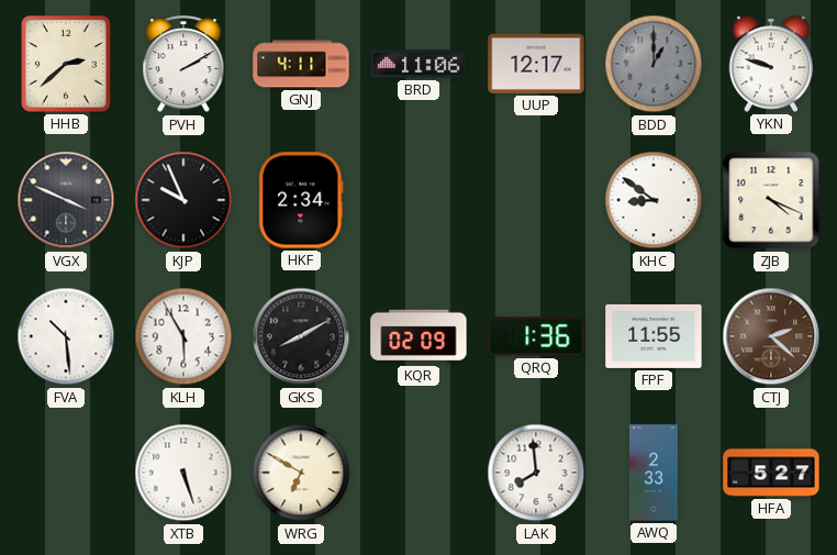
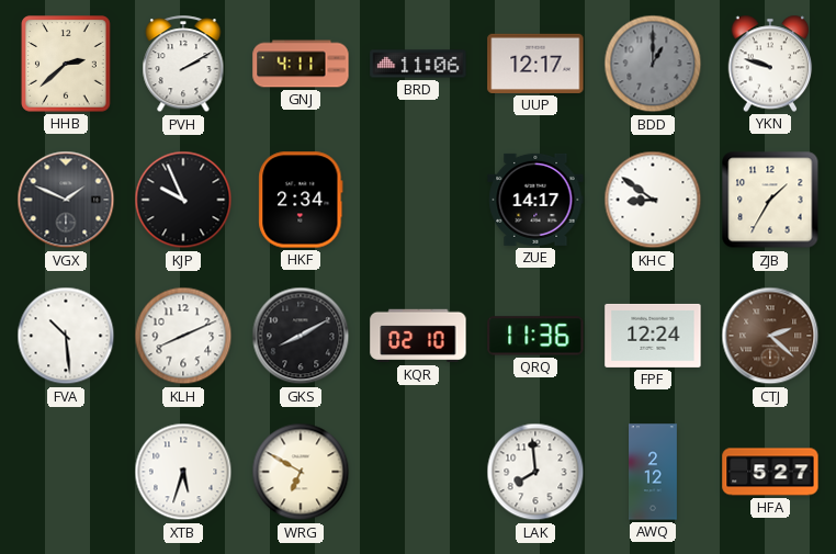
VGX: 3:49 -> 1:49
ZUE: none -> 14:17
ZJB: 4:19 -> 1:35
KLH: 5:55 -> 8:11
KQR: 02:09 -> 02:10
QRQ: 1:36 -> 11:36
FPF: 11:55 -> 12:24
XTB: 5:27 -> 5:33
AWQ: 2:33 -> 2:12
